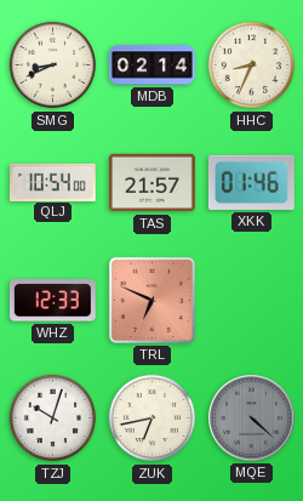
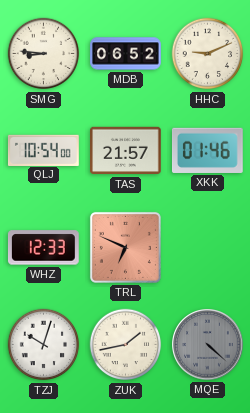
SMG: 8:41 -> 8:46
MDB: 02:14 -> 06:52
HHC: 8:34 -> 9:11
ZUK: 6:43 -> 1:43
